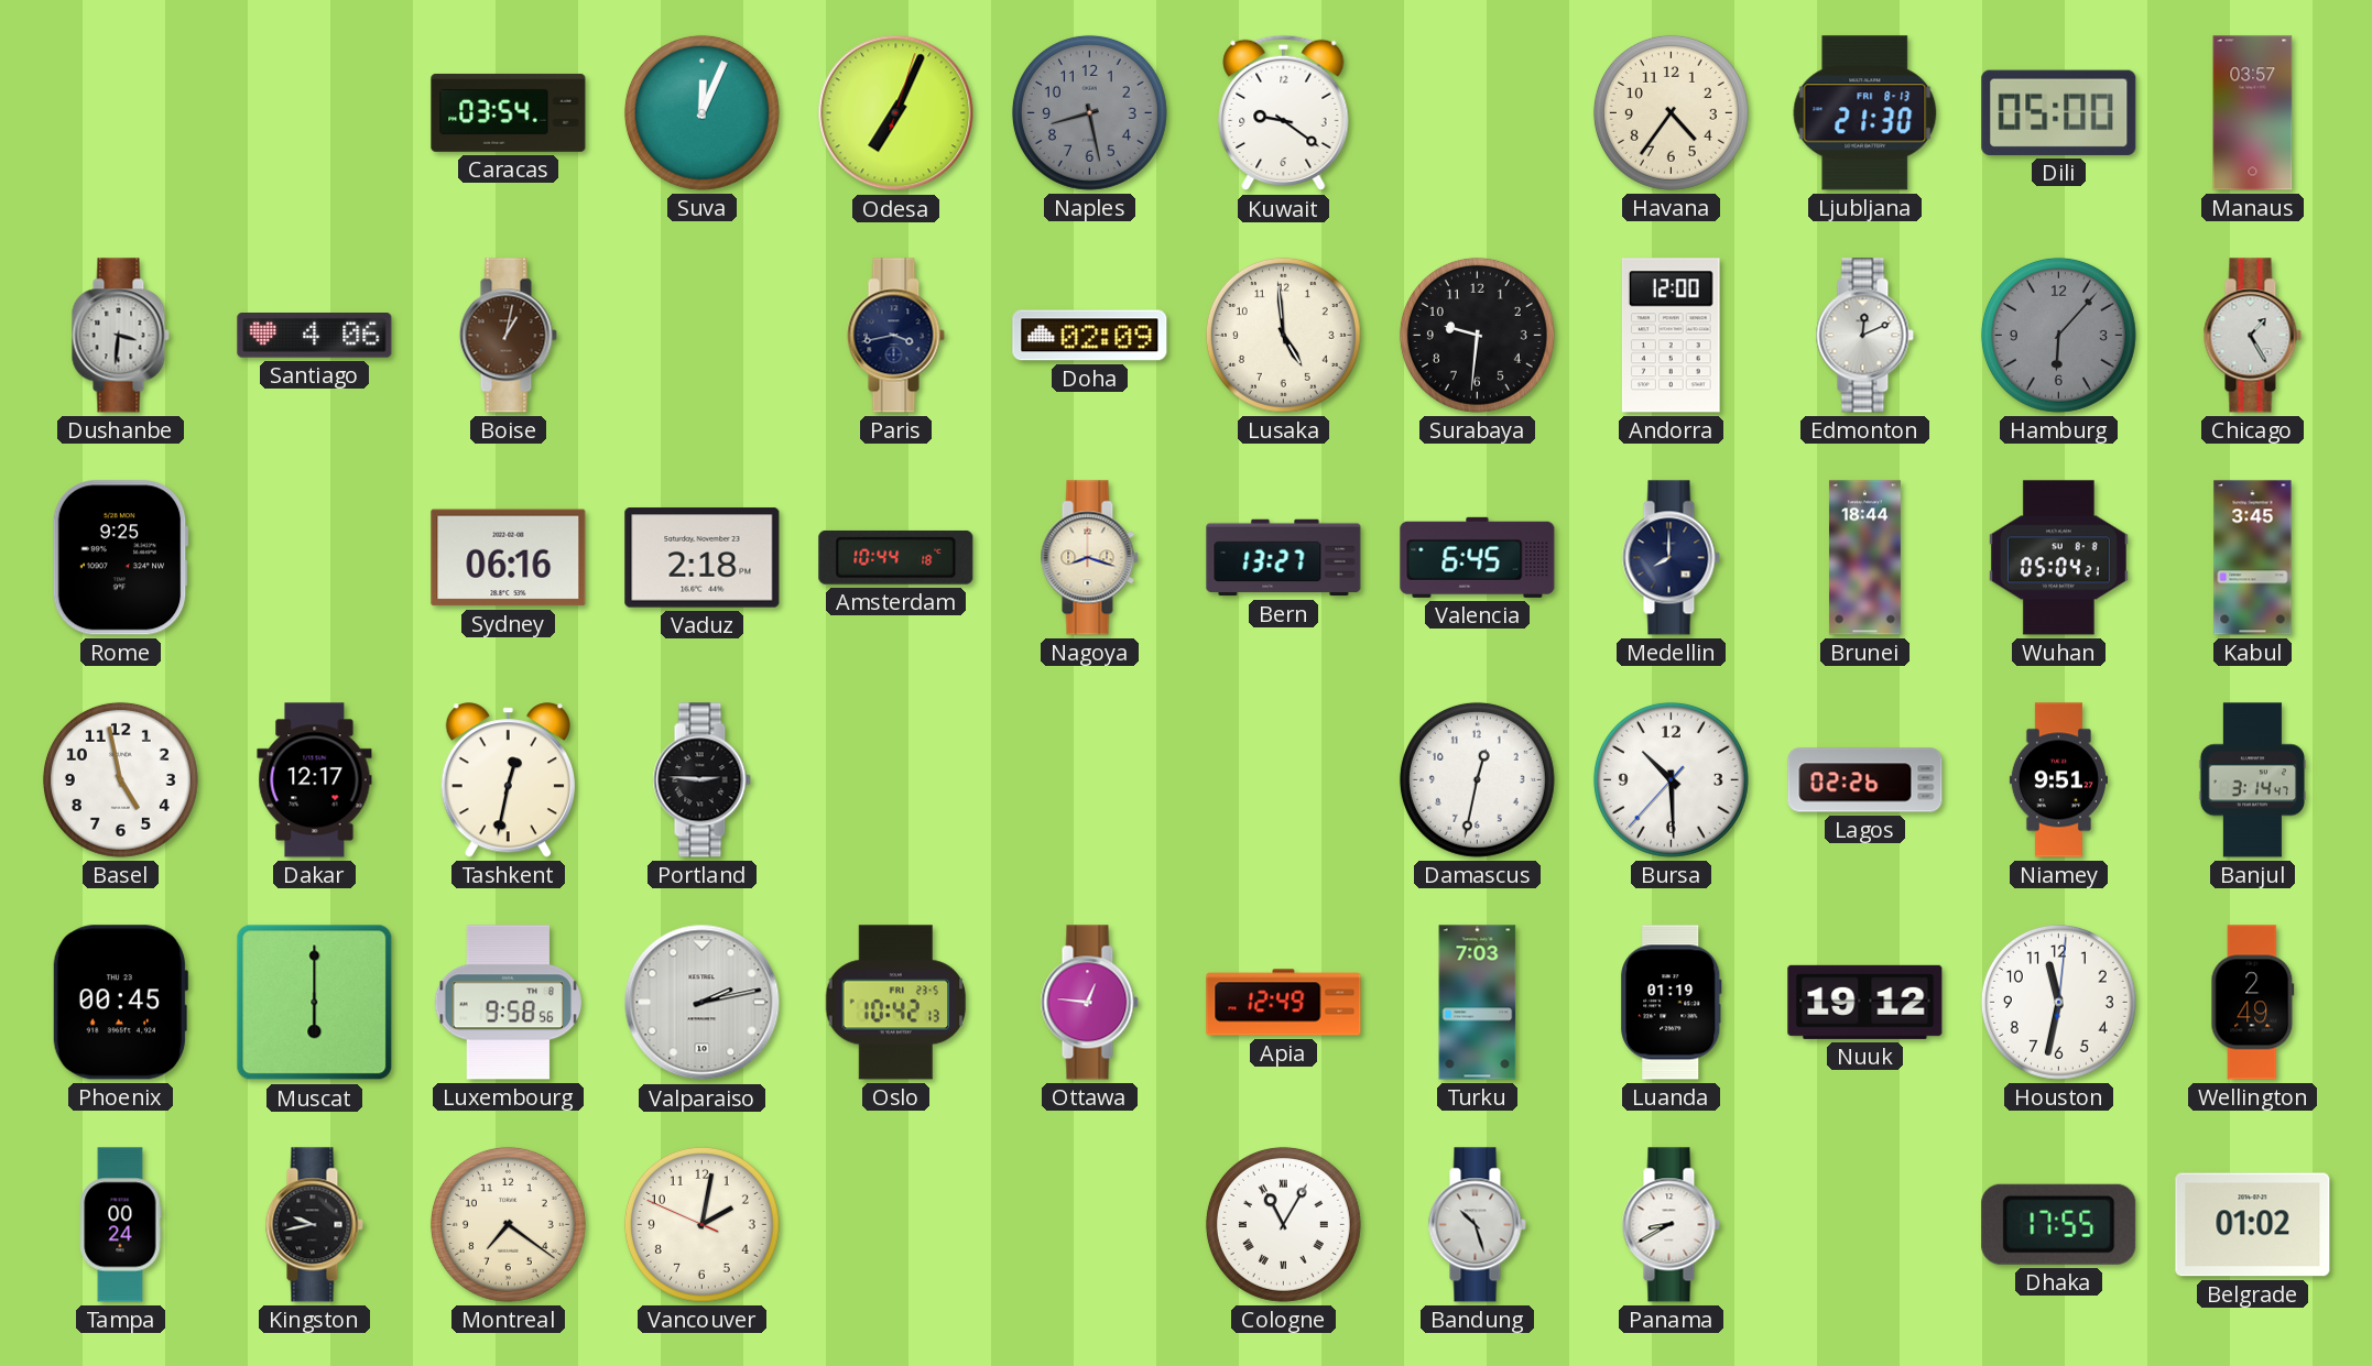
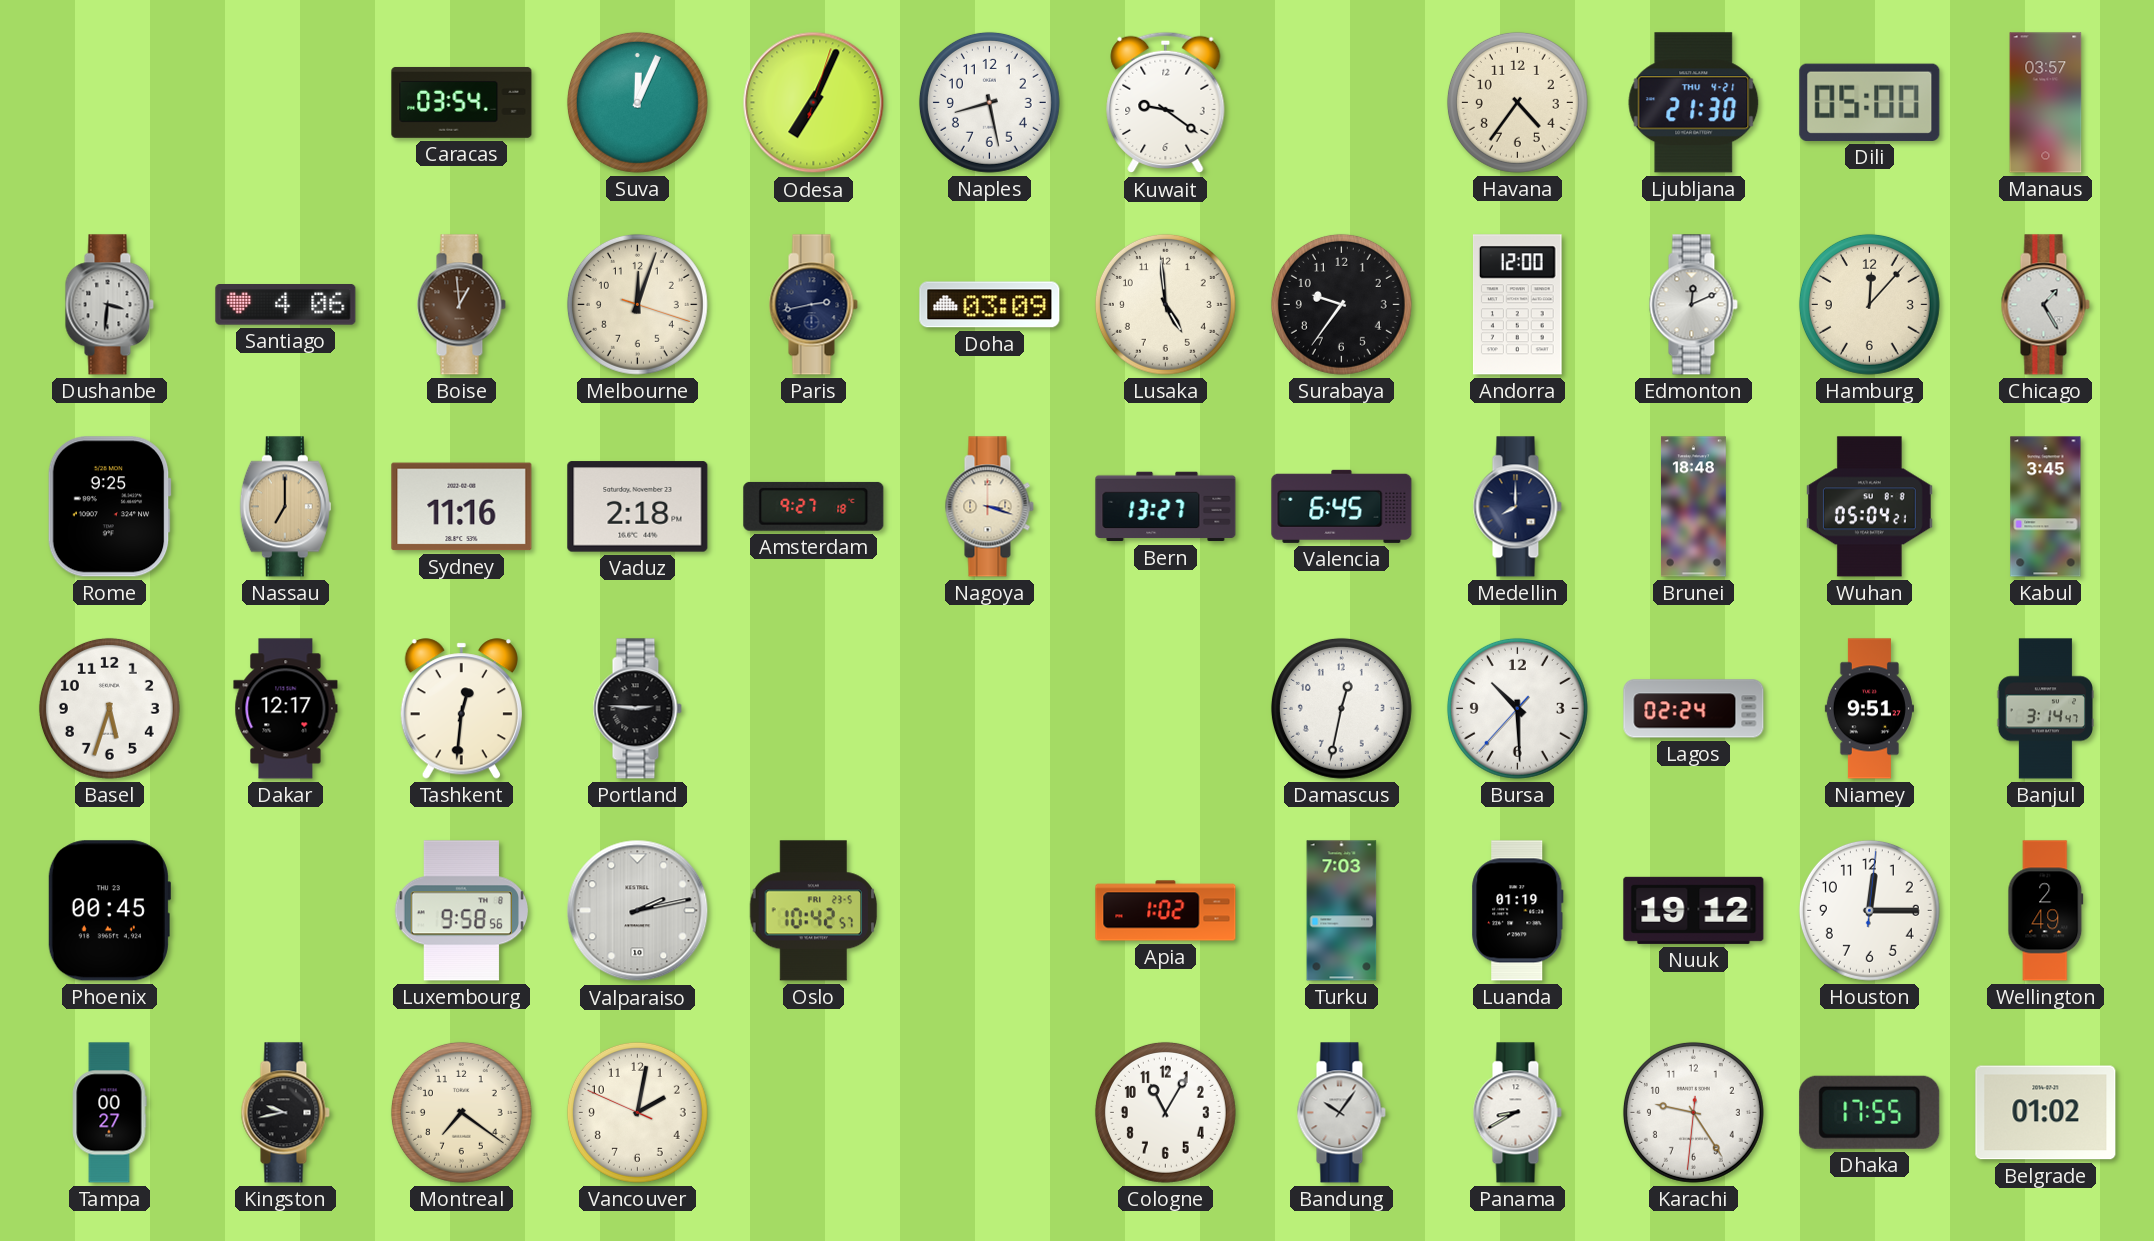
Naples dial: grey -> white
Ljubljana date: FRI 8-13 -> THU 4-21
Boise: 1:02 -> 12:59
Melbourne: none -> 12:03
Paris: 3:43 -> 2:43
Doha: 02:09 -> 03:09
Surabaya: 9:31 -> 9:36
Hamburg: 6:07 -> 12:07
Hamburg dial: grey -> cream
Nassau: none -> 7:00
Sydney: 06:16 -> 11:16
Amsterdam: 10:44 -> 9:27
Nagoya: 8:18 -> 3:18
Brunei: 18:44 -> 18:48
Basel: 4:58 -> 5:33
Tashkent: 12:32 -> 12:31
Lagos: 02:26 -> 02:24
Muscat: 6:00 -> none
Oslo: 10:42:13 -> 10:42:57
Ottawa: 12:46 -> none
Apia: 12:49 -> 1:02
Houston: 11:32 -> 12:15
Tampa: 00:24 -> 00:27
Cologne numerals: Roman -> Arabic
Bandung: 10:27 -> 10:06
Karachi: none -> 9:24
